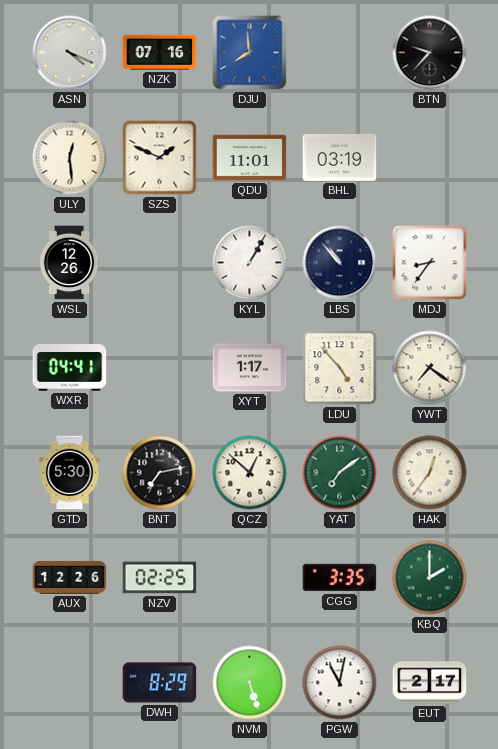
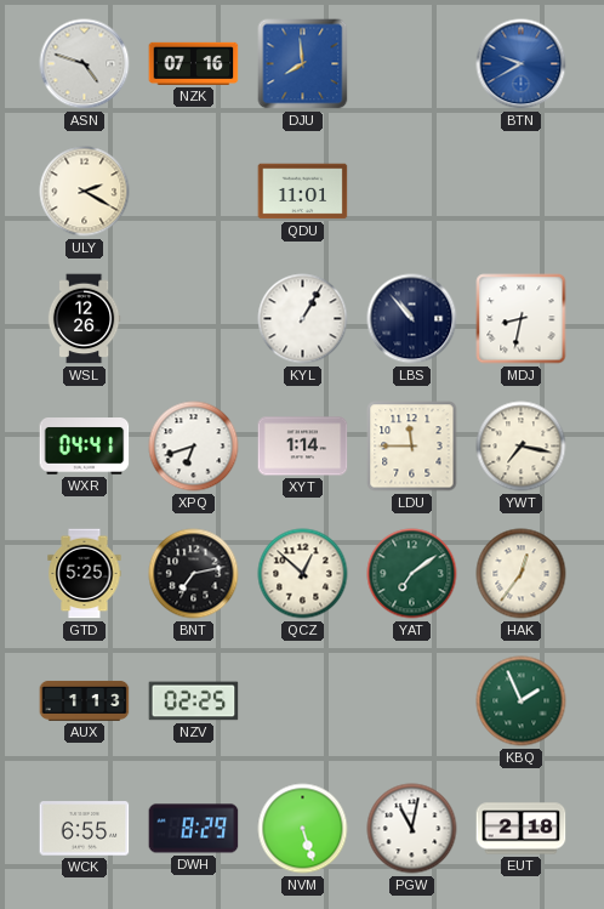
ASN: 4:19 -> 4:48
BTN: 9:37 -> 9:40
BTN dial: black -> blue
ULY: 12:29 -> 2:20
SZS: 1:49 -> none
BHL: 03:19 -> none
MDJ: 8:36 -> 8:32
XPQ: none -> 6:42
XYT: 1:17 -> 1:14
LDU: 4:53 -> 11:45
YWT: 7:21 -> 7:17
GTD: 5:30 -> 5:25
AUX: 12:26 -> 1:13
CGG: 3:35 -> none
KBQ: 2:00 -> 1:56
WCK: none -> 6:55
EUT: 2:17 -> 2:18
